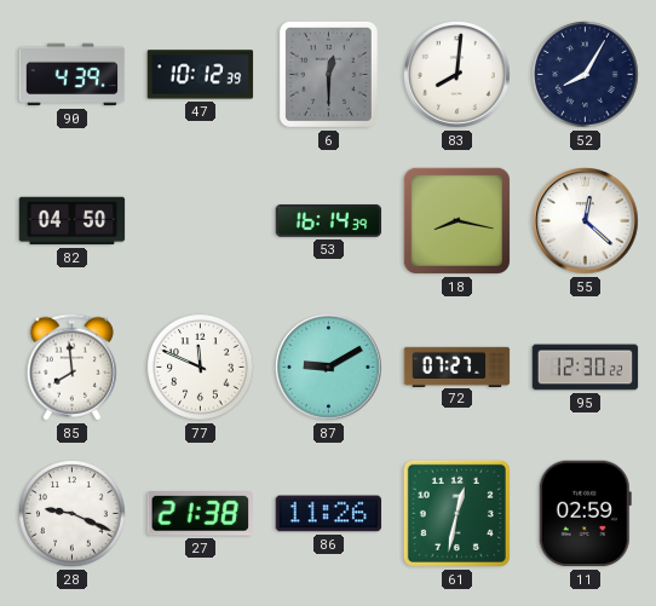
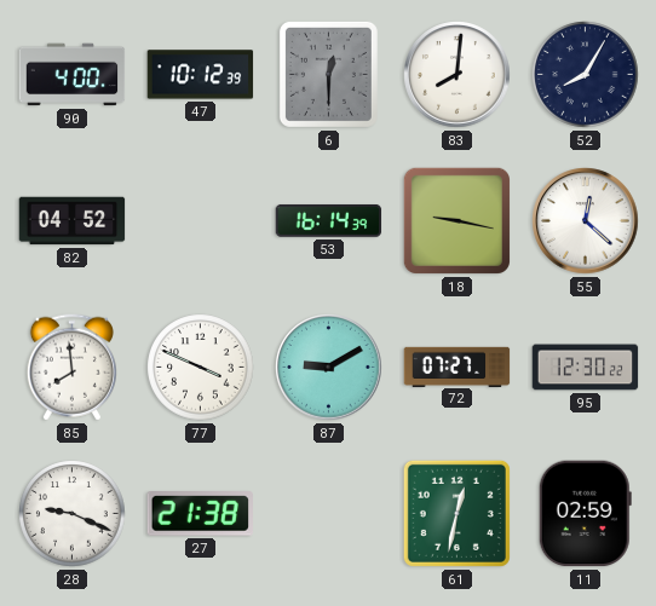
90: 4:39 -> 4:00
82: 04:50 -> 04:52
18: 8:17 -> 9:17
77: 11:49 -> 3:49
86: 11:26 -> none
